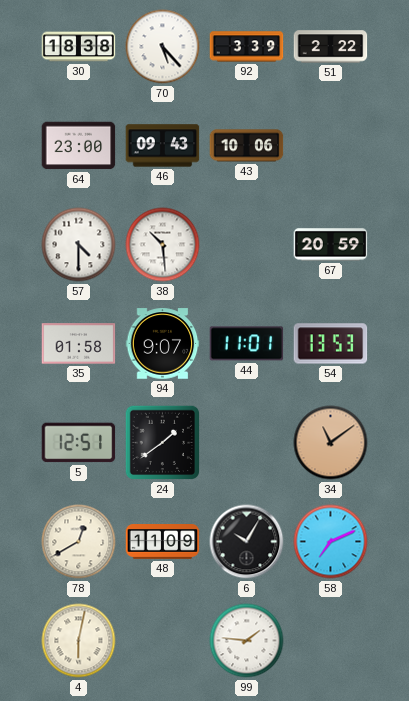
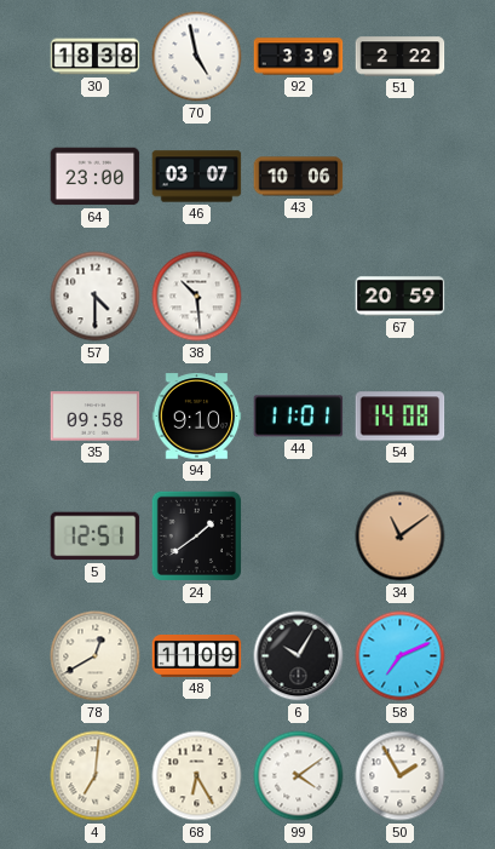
70: 5:23 -> 4:58
46: 09:43 -> 03:07
35: 01:58 -> 09:58
94: 9:07 -> 9:10
54: 13:53 -> 14:08
4: 6:02 -> 7:01
68: none -> 6:25
99: 1:46 -> 4:09
50: none -> 1:55
